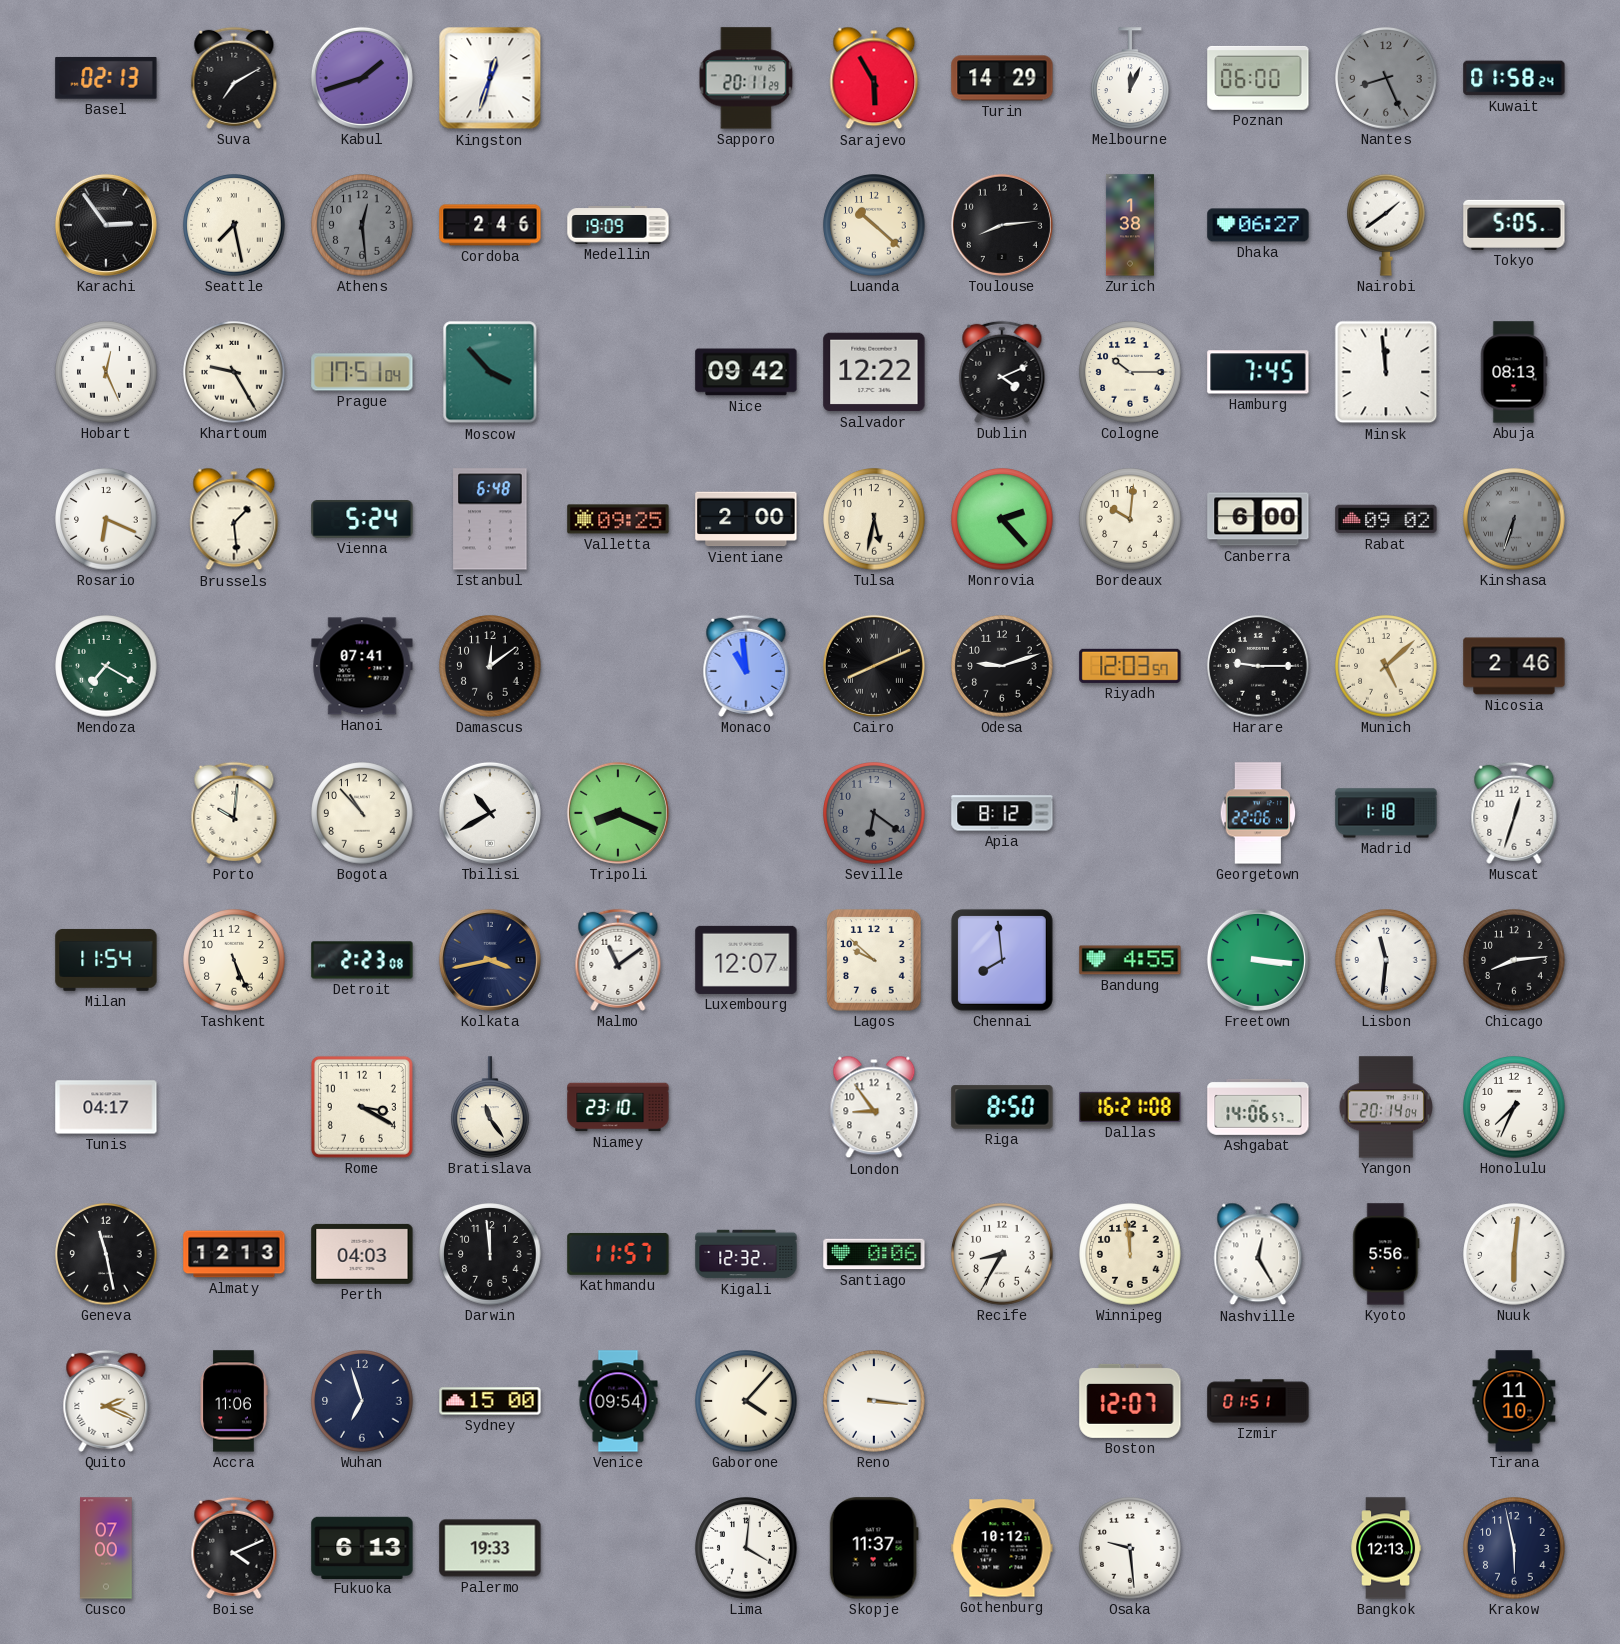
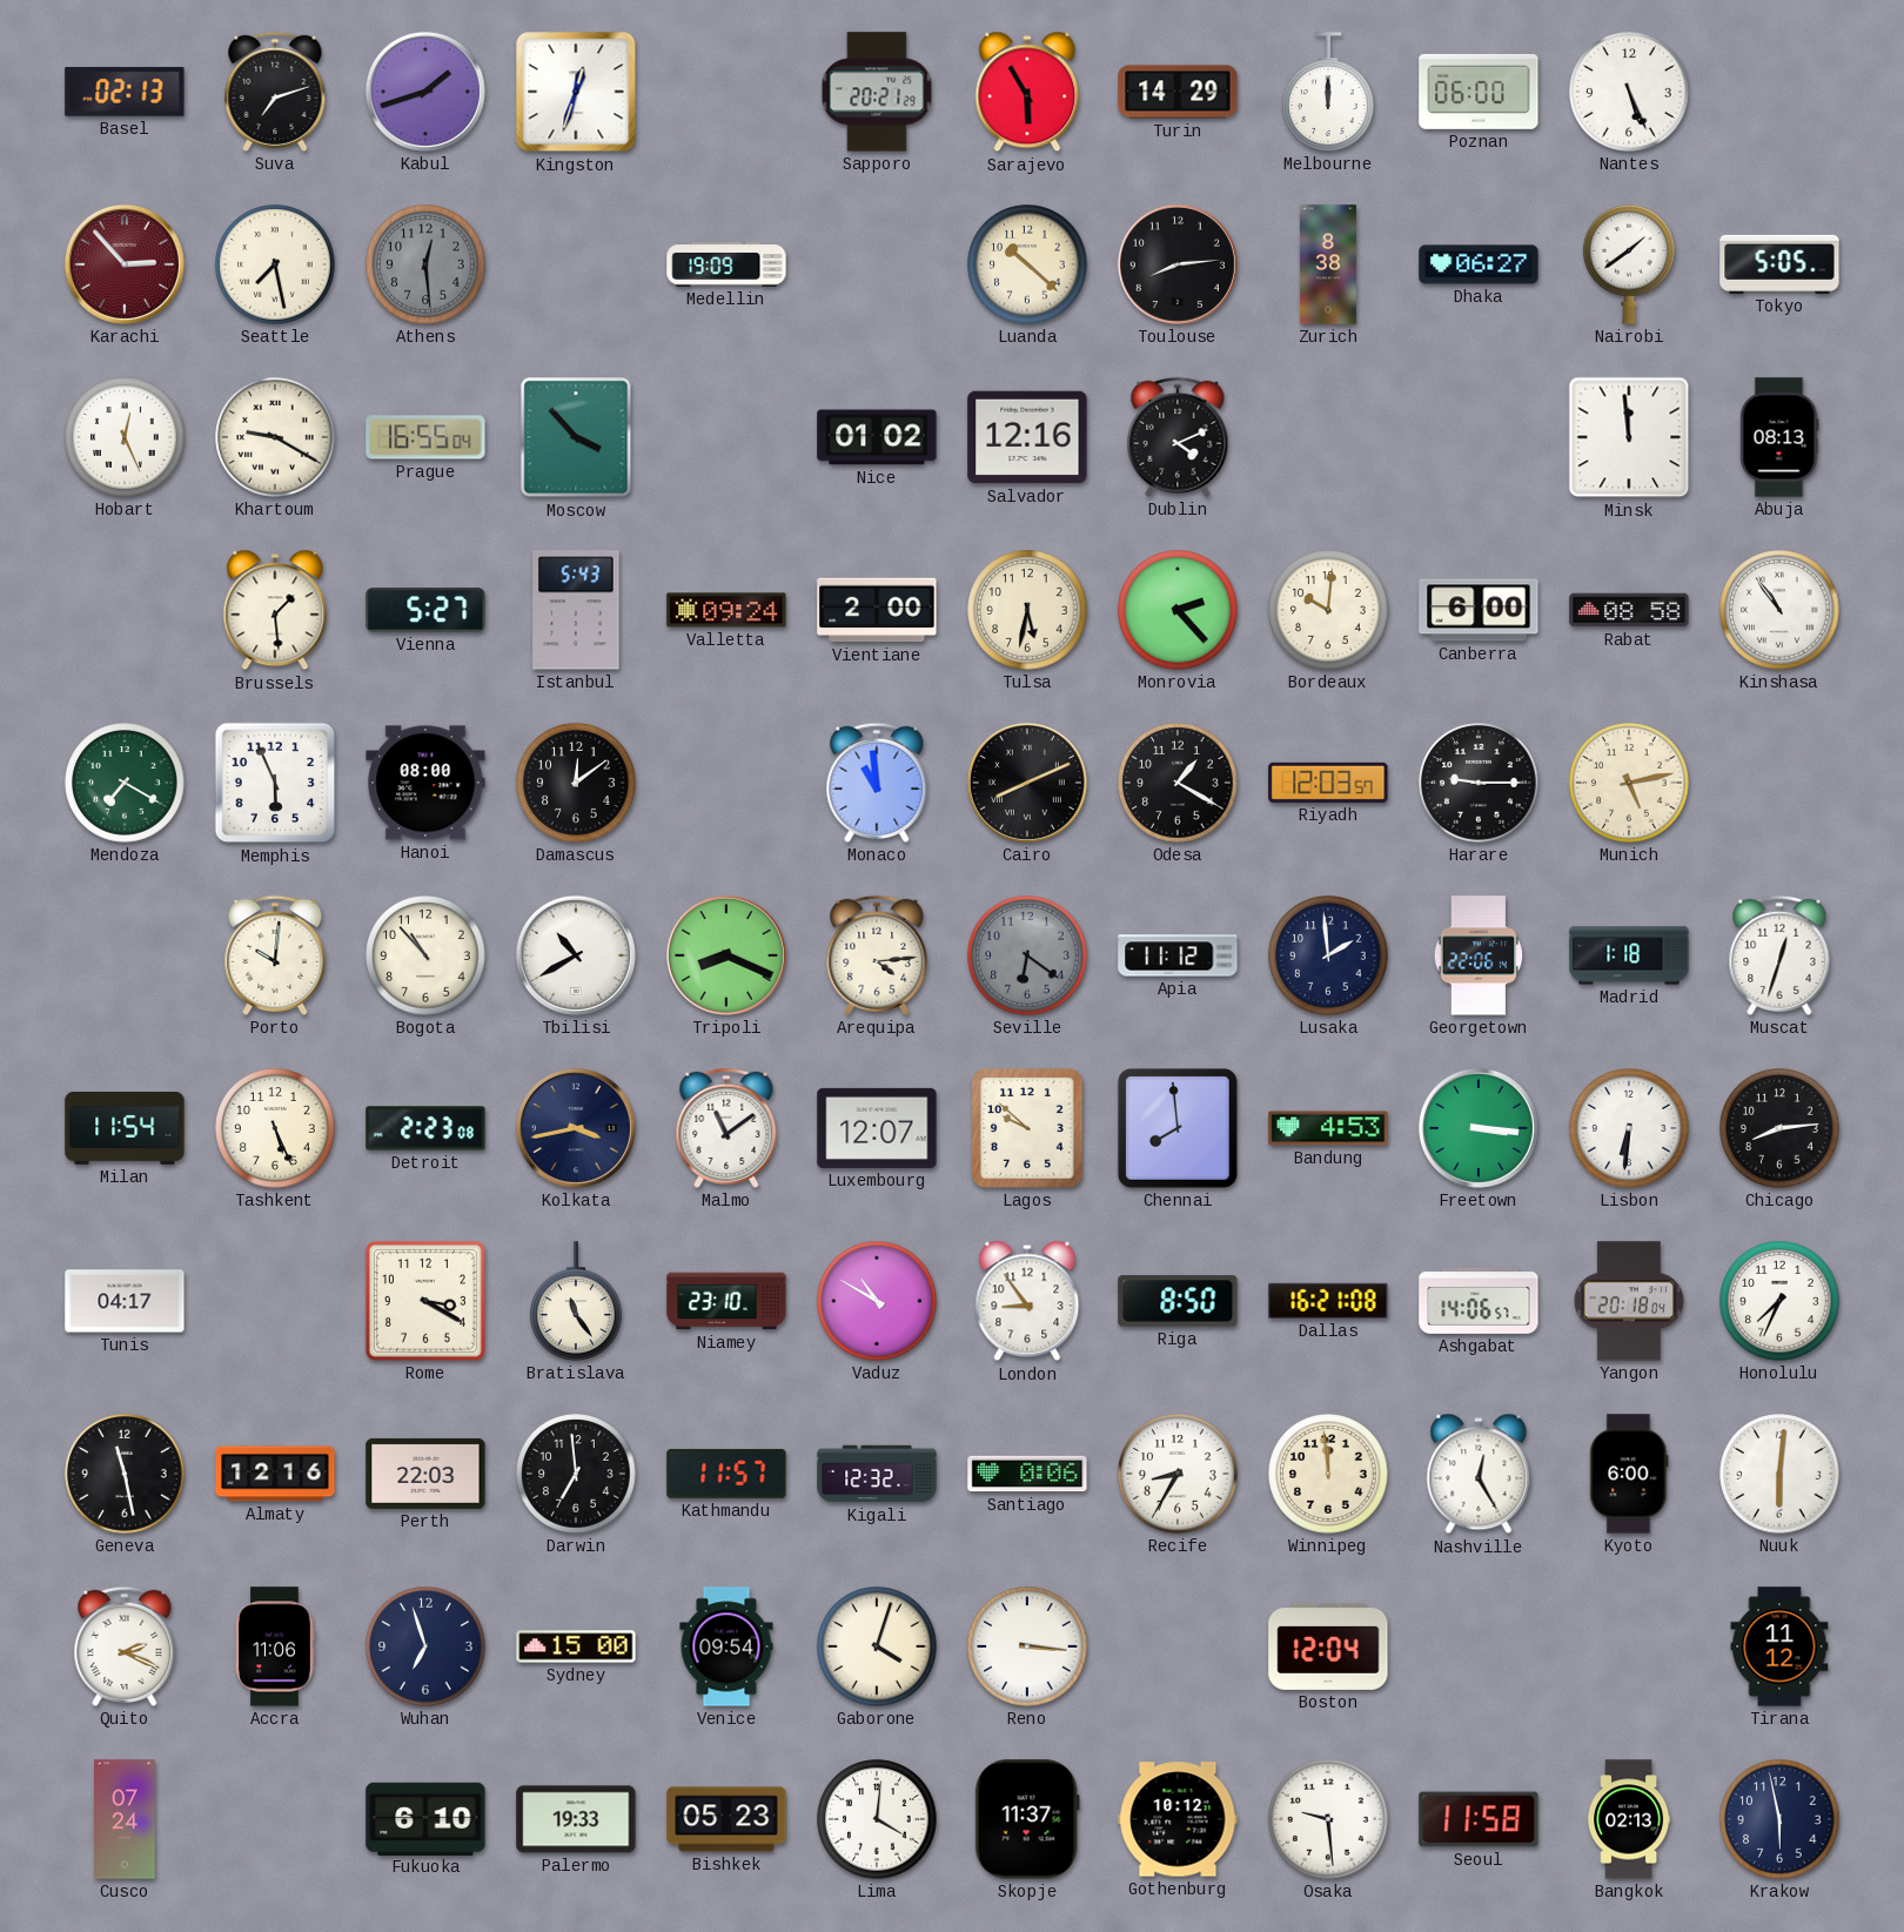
Suva: 7:10 -> 7:12
Sapporo: 20:11 -> 20:21
Melbourne: 12:04 -> 12:00
Nantes: 8:26 -> 5:26
Nantes dial: grey -> white
Kuwait: 01:58 -> none
Karachi: 2:54 -> 2:53
Karachi dial: black -> burgundy
Cordoba: 2:46 -> none
Zurich: 1:38 -> 8:38
Khartoum: 9:25 -> 9:20
Prague: 17:51 -> 16:55
Nice: 09:42 -> 01:02
Salvador: 12:22 -> 12:16
Cologne: 10:15 -> none
Hamburg: 7:45 -> none
Rosario: 6:19 -> none
Vienna: 5:24 -> 5:27
Istanbul: 6:48 -> 5:43
Valletta: 09:25 -> 09:24
Rabat: 09:02 -> 08:58
Kinshasa: 6:33 -> 10:54
Kinshasa dial: grey -> white
Memphis: none -> 5:56
Hanoi: 07:41 -> 08:00
Odesa: 9:12 -> 1:20
Munich: 5:08 -> 5:13
Nicosia: 2:46 -> none
Arequipa: none -> 4:14
Apia: 8:12 -> 11:12
Lusaka: none -> 1:59
Bandung: 4:55 -> 4:53
Lisbon: 11:31 -> 6:31
Vaduz: none -> 10:50
Yangon: 20:14 -> 20:18
Almaty: 12:13 -> 12:16
Perth: 04:03 -> 22:03
Darwin: 11:59 -> 6:59
Kyoto: 5:56 -> 6:00
Gaborone: 4:07 -> 4:03
Boston: 12:07 -> 12:04
Izmir: 01:51 -> none
Tirana: 11:10 -> 11:12
Cusco: 07:00 -> 07:24
Boise: 4:11 -> none
Fukuoka: 6:13 -> 6:10
Bishkek: none -> 05:23
Seoul: none -> 11:58
Bangkok: 12:13 -> 02:13
